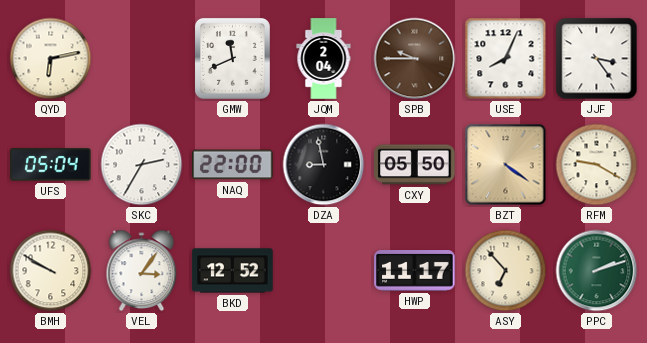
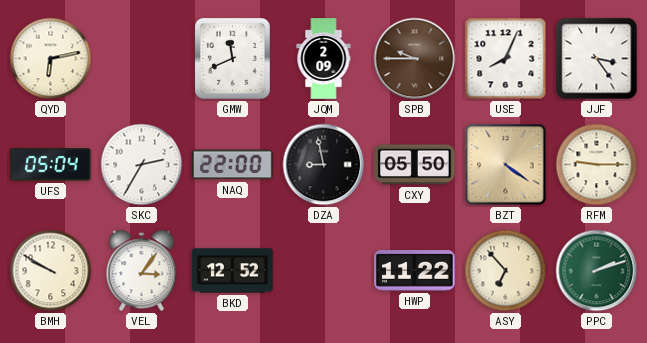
JQM: 2:04 -> 2:09
RFM: 9:20 -> 9:15
HWP: 11:17 -> 11:22
